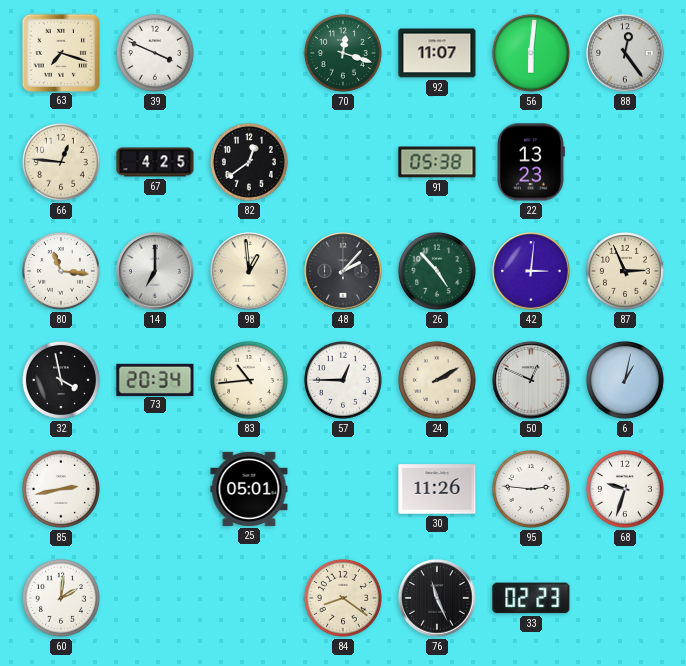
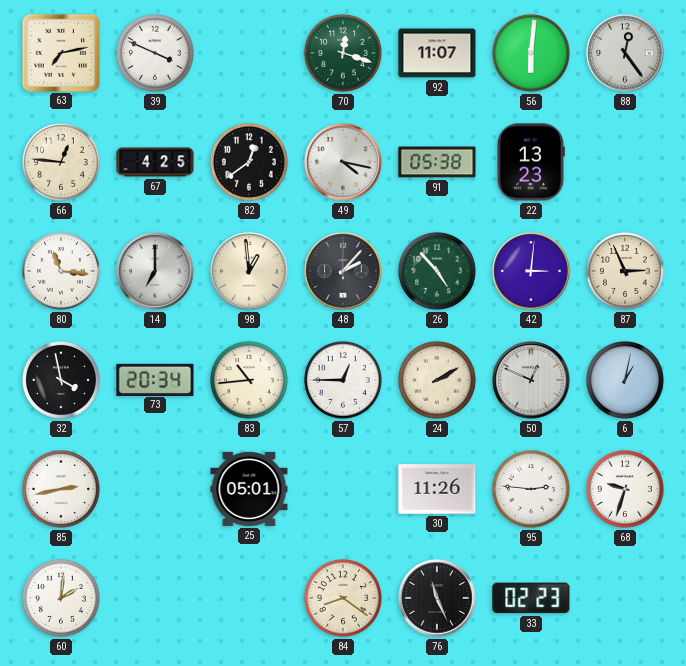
63: 7:18 -> 7:13
49: none -> 4:17
